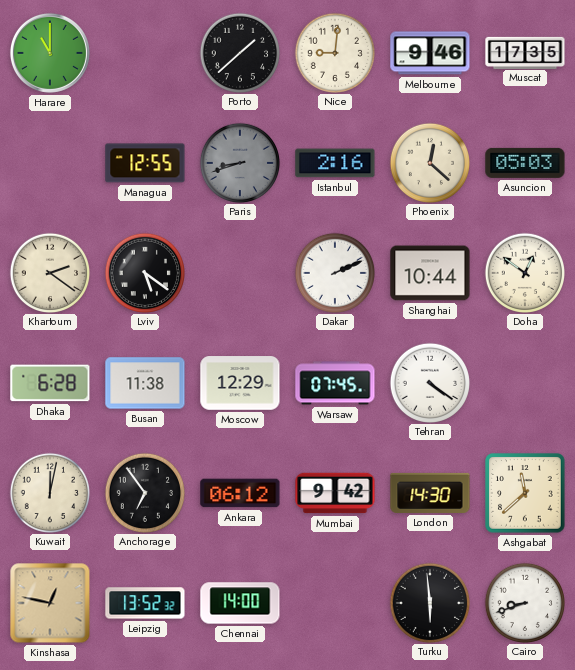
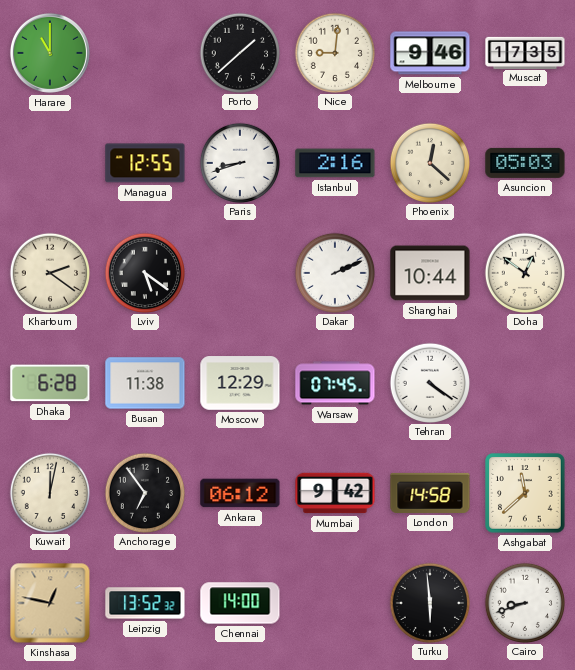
Paris dial: grey -> white
London: 14:30 -> 14:58
